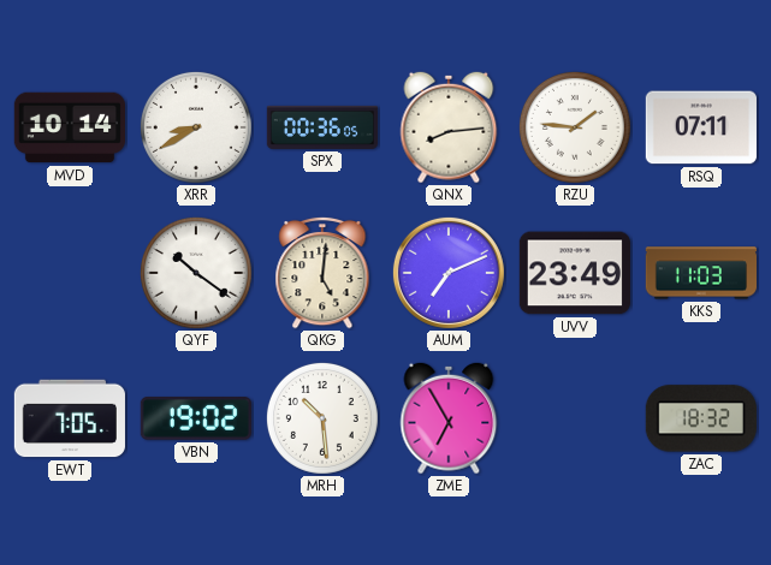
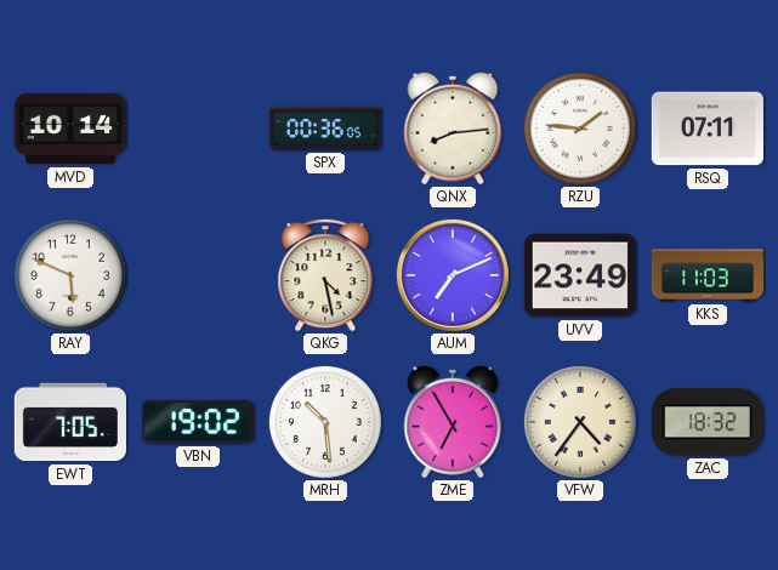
XRR: 8:40 -> none
RAY: none -> 5:49
QYF: 10:21 -> none
QKG: 5:01 -> 4:28
VFW: none -> 4:36
